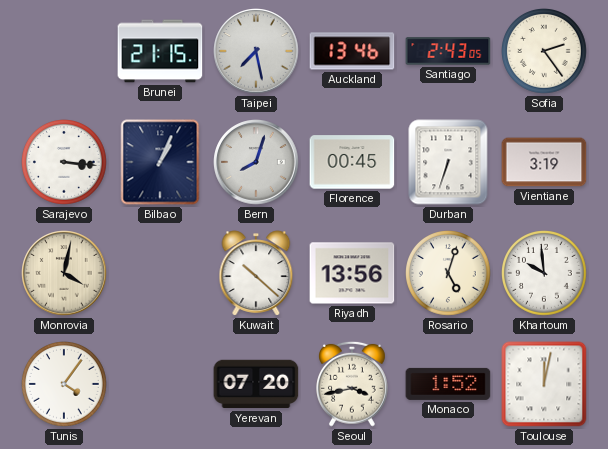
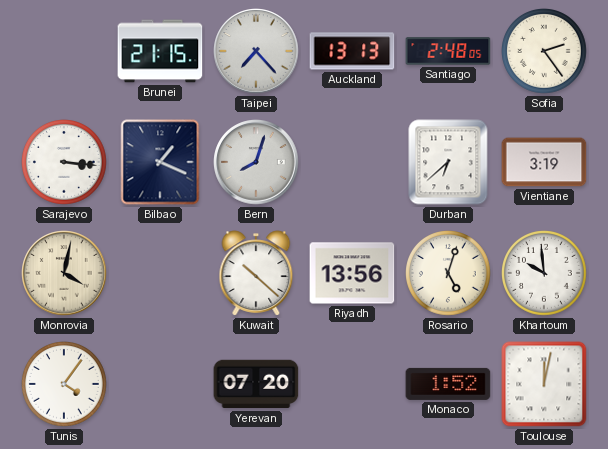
Taipei: 7:28 -> 7:23
Auckland: 13:46 -> 13:13
Santiago: 2:43 -> 2:48
Bilbao: 1:04 -> 1:19
Florence: 00:45 -> none
Durban: 6:33 -> 6:38
Seoul: 3:43 -> none
